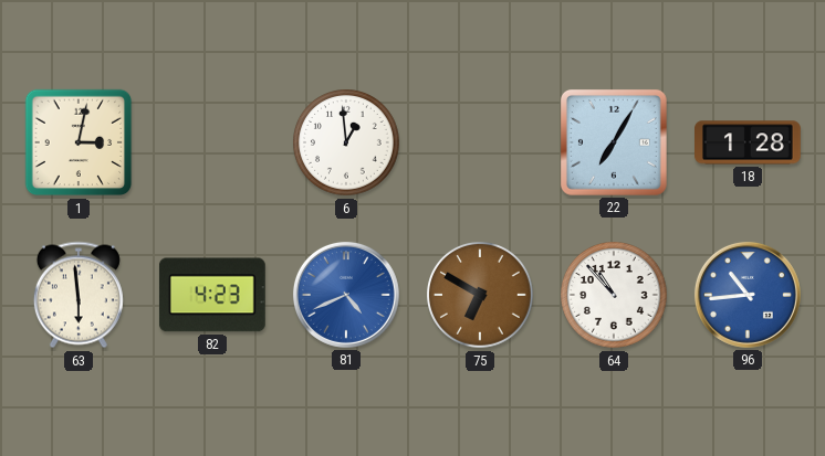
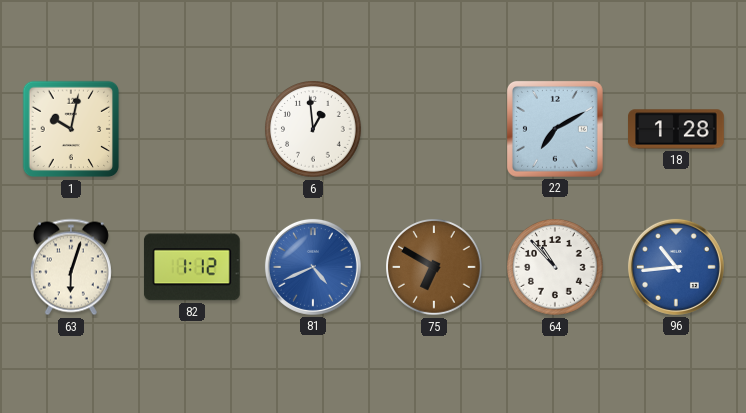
1: 3:02 -> 10:02
22: 7:05 -> 7:10
63: 5:59 -> 6:03
82: 4:23 -> 1:12
